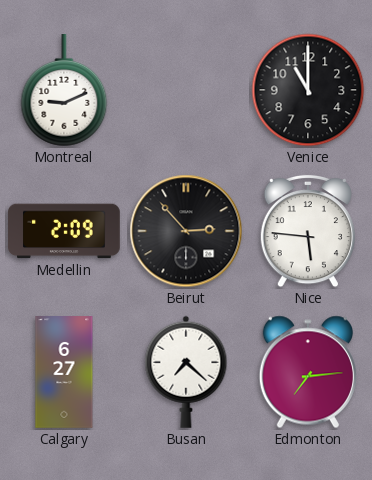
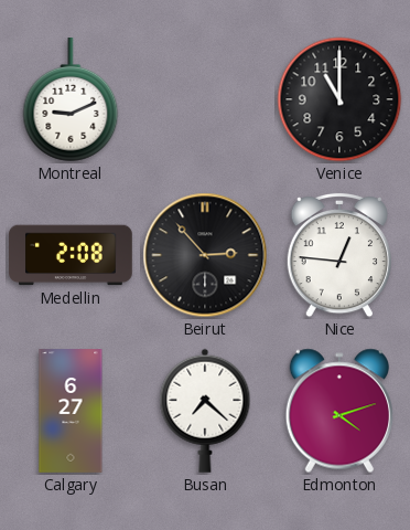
Medellin: 2:09 -> 2:08
Nice: 5:46 -> 12:46
Edmonton: 7:14 -> 4:12
